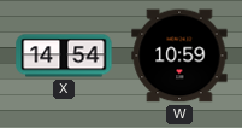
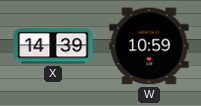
X: 14:54 -> 14:39
